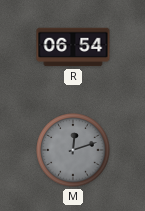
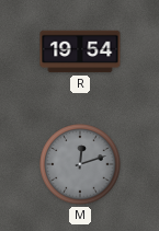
R: 06:54 -> 19:54
